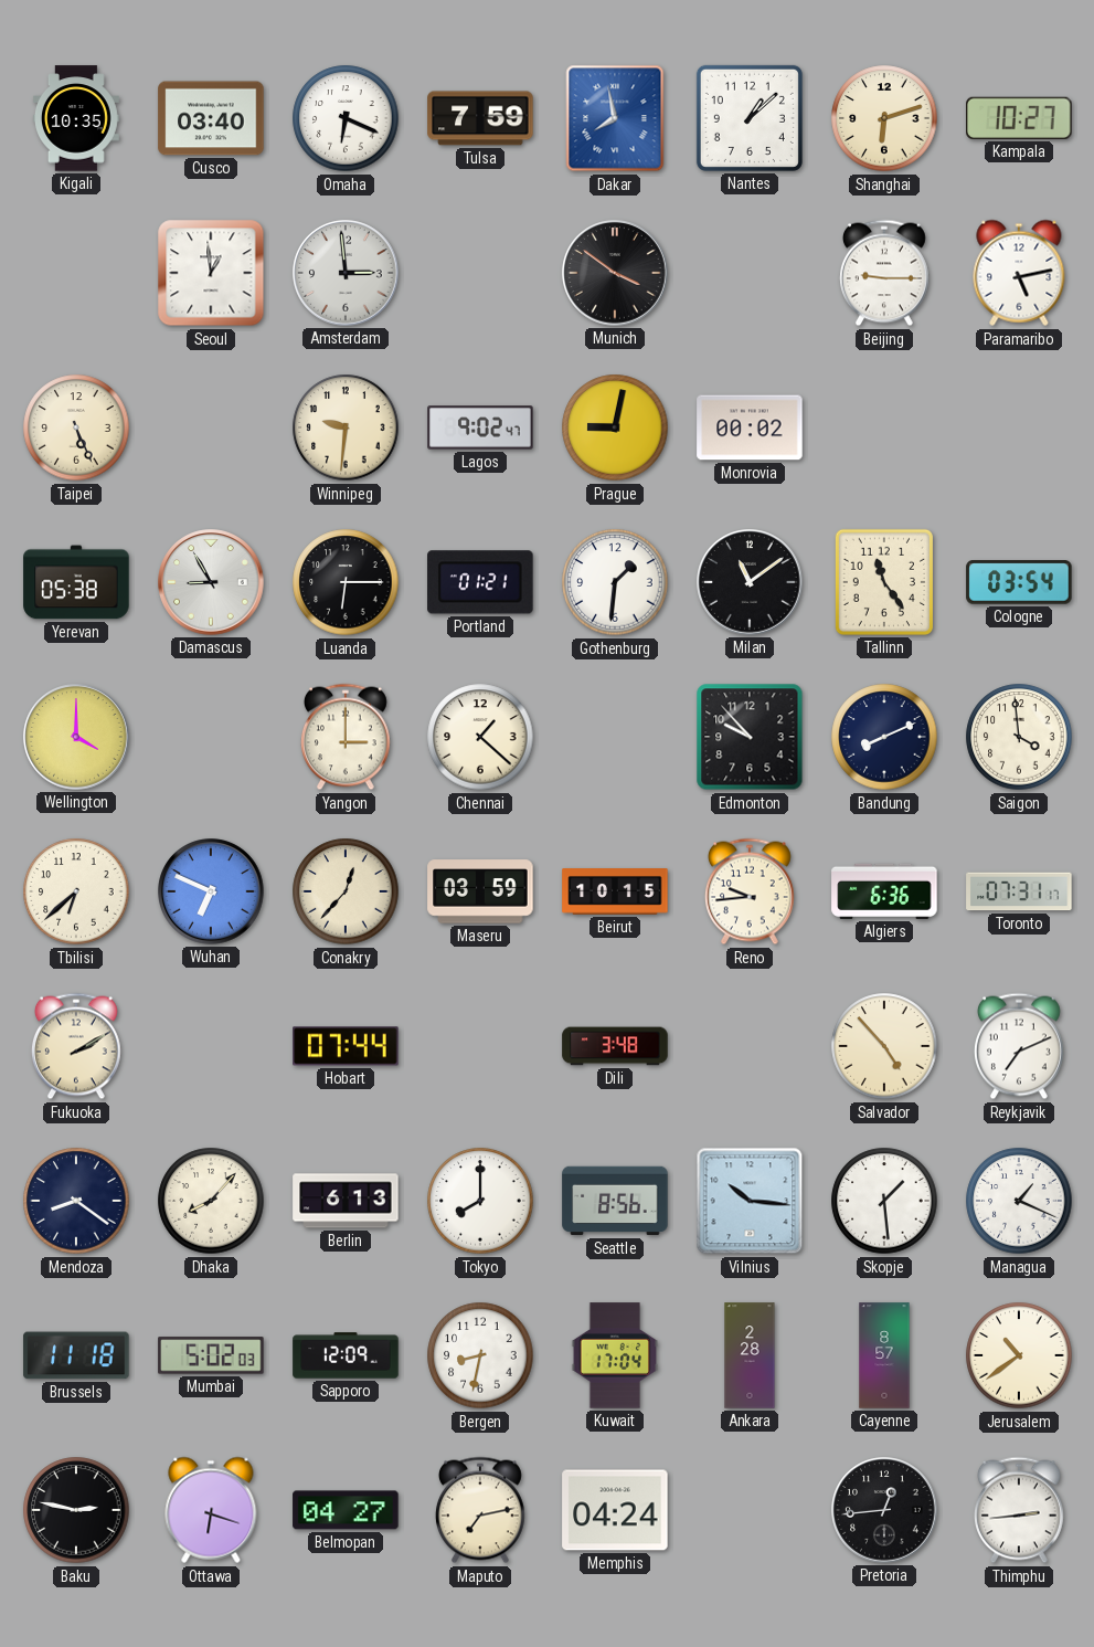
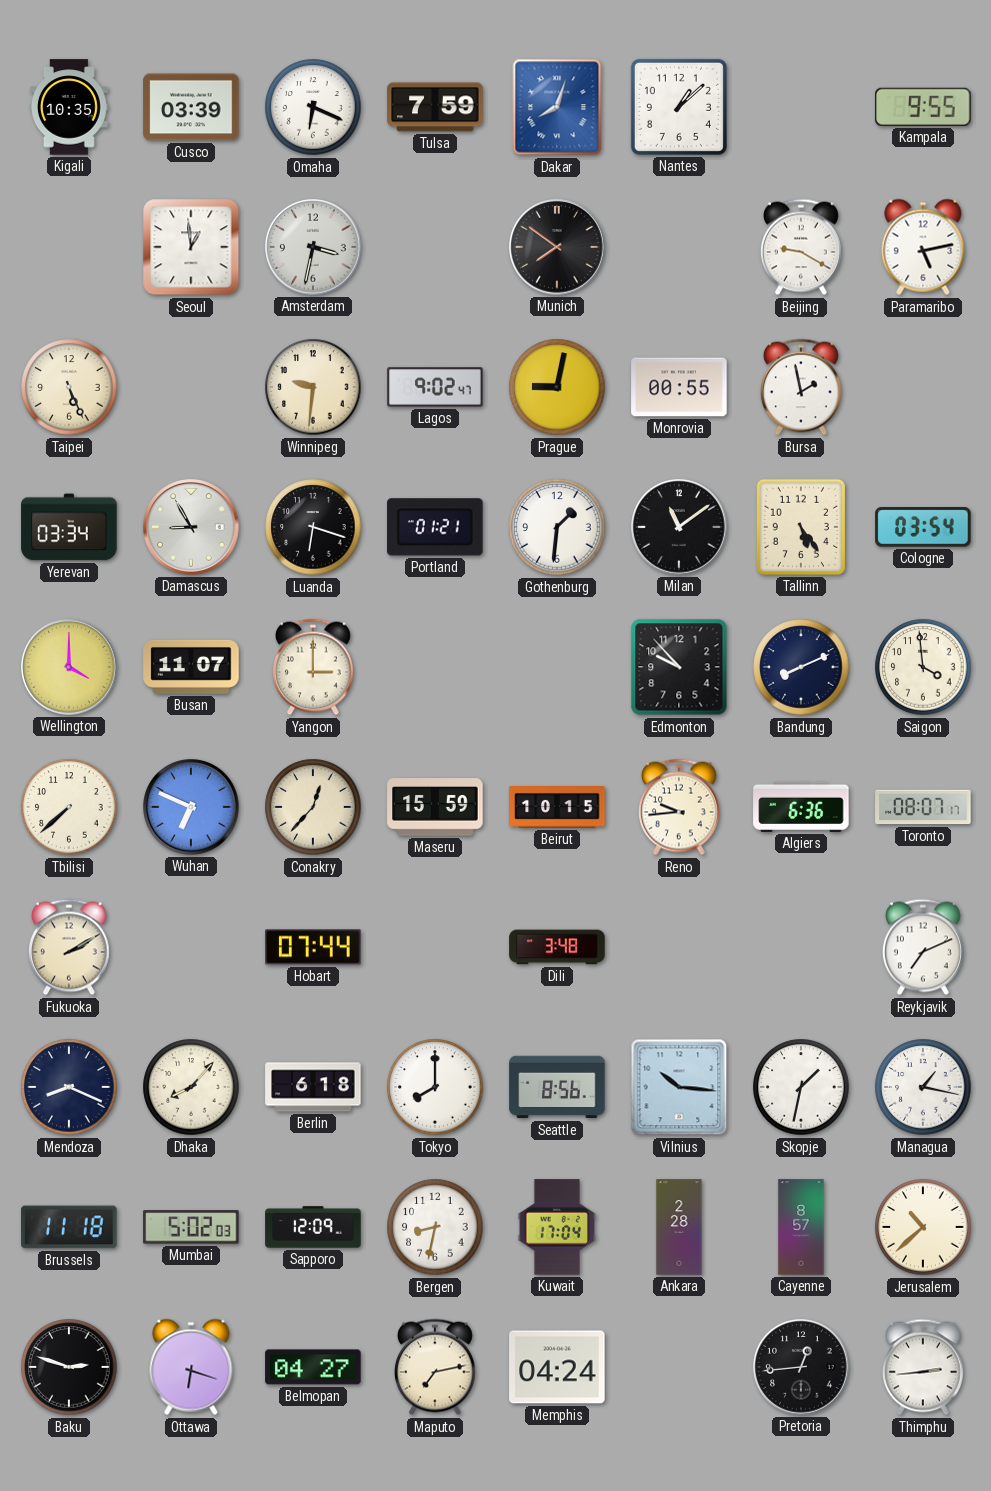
Cusco: 03:40 -> 03:39
Dakar: 7:58 -> 8:03
Shanghai: 6:12 -> none
Kampala: 10:27 -> 9:55
Amsterdam: 2:59 -> 3:32
Munich: 3:51 -> 7:51
Beijing: 9:15 -> 9:20
Monrovia: 00:02 -> 00:55
Bursa: none -> 1:58
Yerevan: 05:38 -> 03:34
Luanda: 6:15 -> 6:18
Tallinn: 11:24 -> 5:24
Busan: none -> 11:07
Chennai: 1:22 -> none
Tbilisi: 6:38 -> 7:38
Maseru: 03:59 -> 15:59
Toronto: 07:31 -> 08:07
Salvador: 4:53 -> none
Mendoza: 8:21 -> 8:19
Berlin: 6:13 -> 6:18
Skopje: 1:29 -> 1:32
Managua: 1:19 -> 1:17
Jerusalem: 10:39 -> 10:38
Baku: 2:47 -> 2:48
